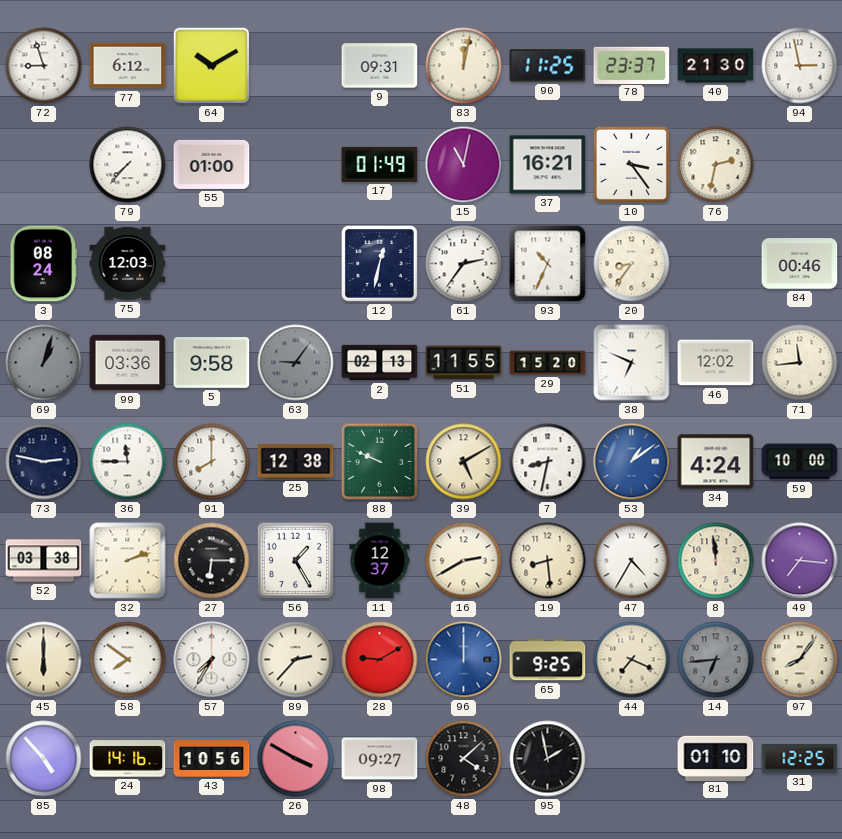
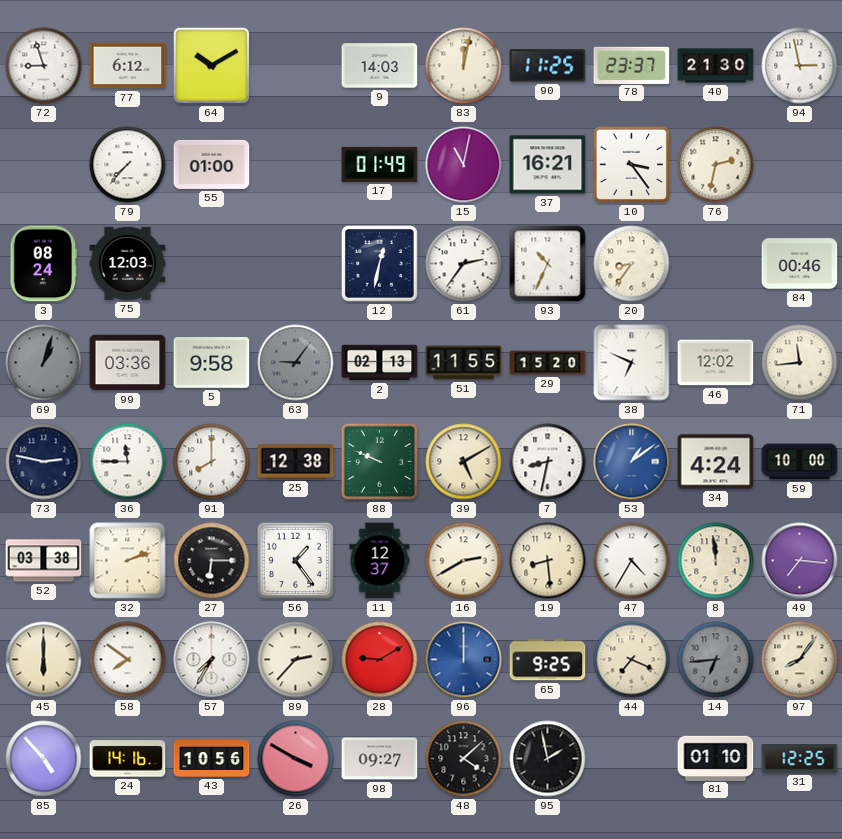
9: 09:31 -> 14:03
56: 1:25 -> 1:24
